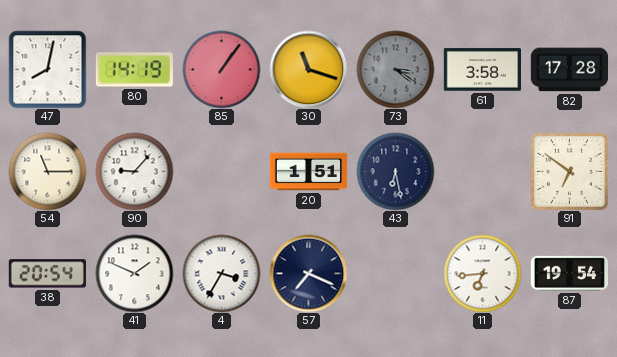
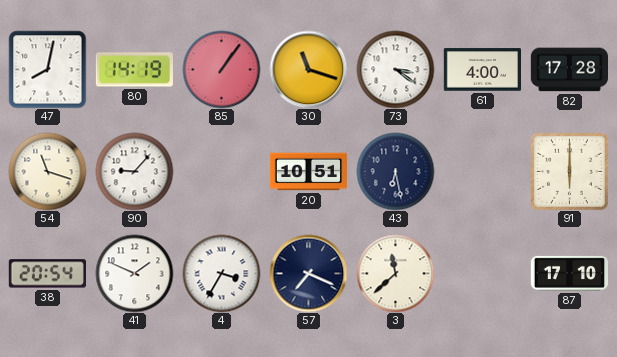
73 dial: grey -> white
61: 3:58 -> 4:00
54: 11:15 -> 11:18
20: 1:51 -> 10:51
91: 6:51 -> 6:00
3: none -> 11:38
11: 6:44 -> none
87: 19:54 -> 17:10
